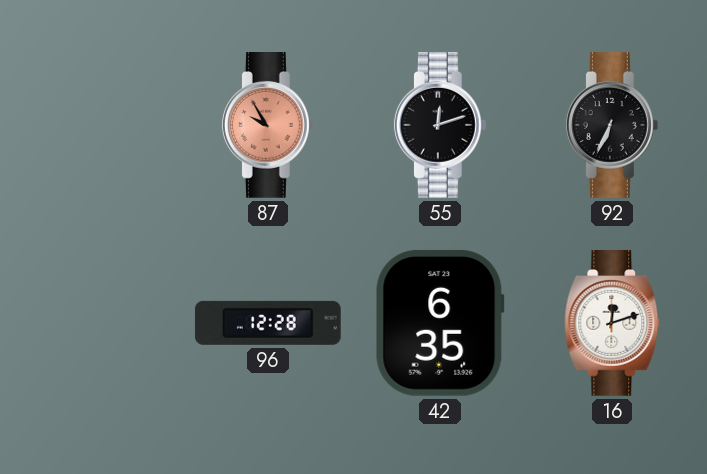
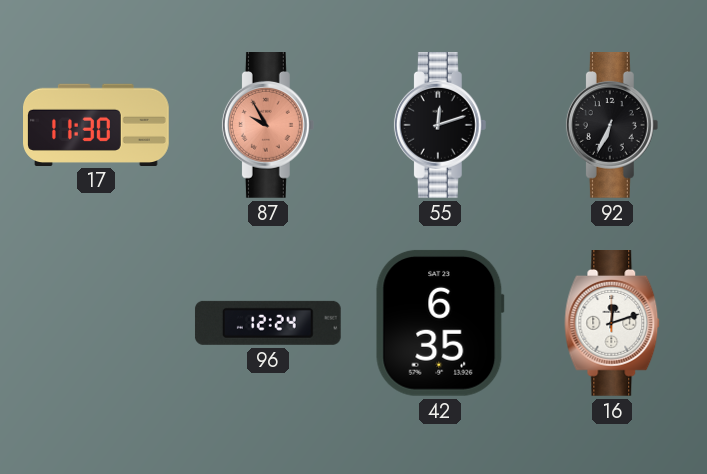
17: none -> 11:30
96: 12:28 -> 12:24
